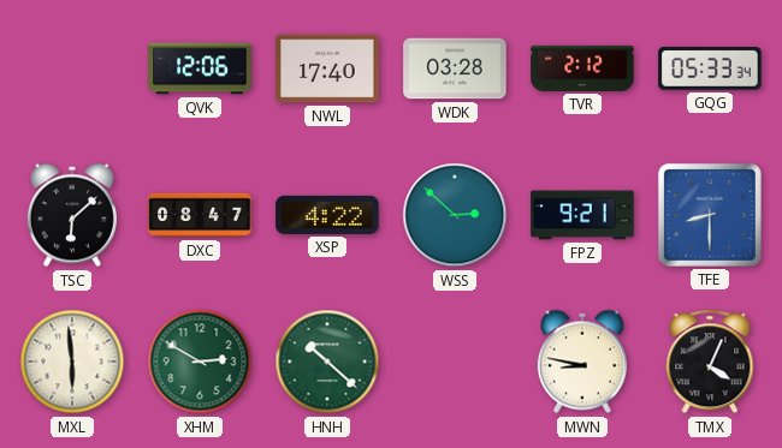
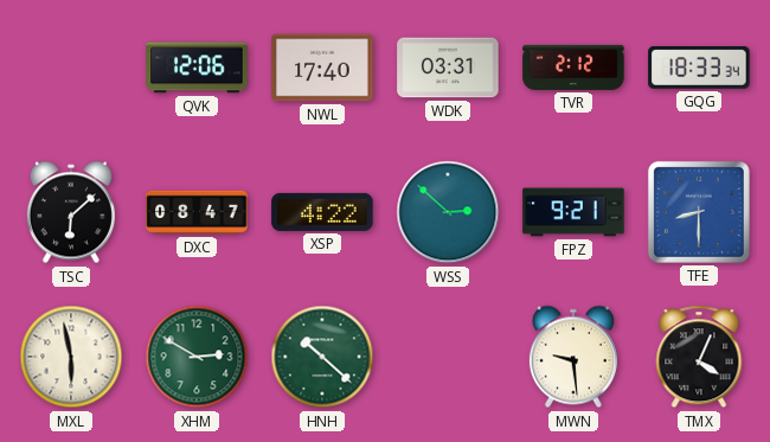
WDK: 03:28 -> 03:31
GQG: 05:33 -> 18:33
MXL: 5:59 -> 5:58
MWN: 8:47 -> 9:29
